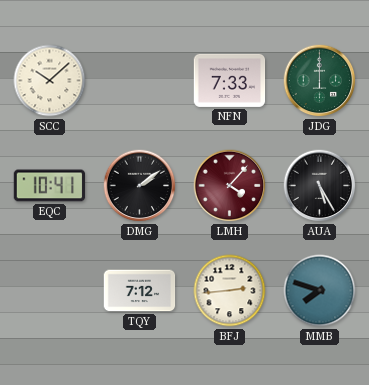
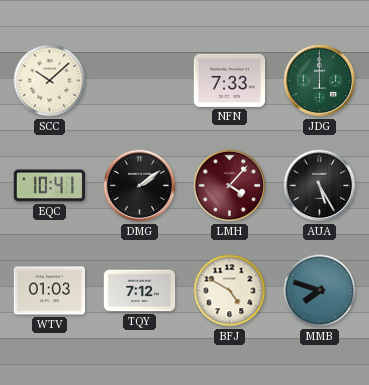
WTV: none -> 01:03
BFJ: 2:44 -> 4:50
